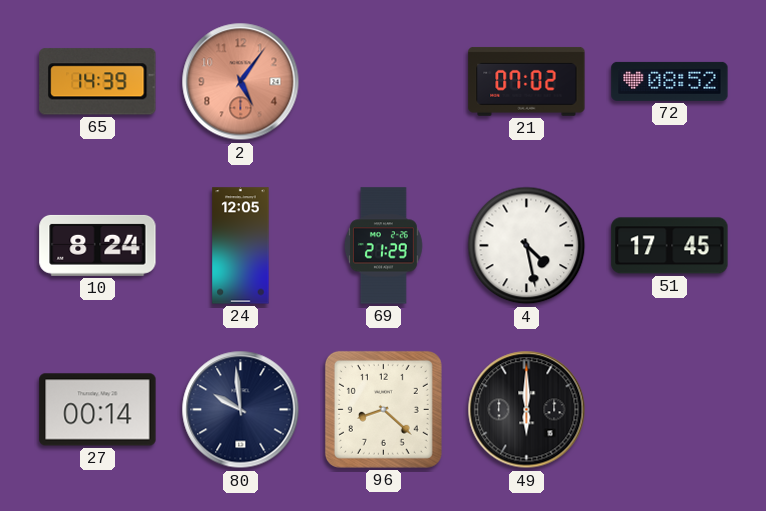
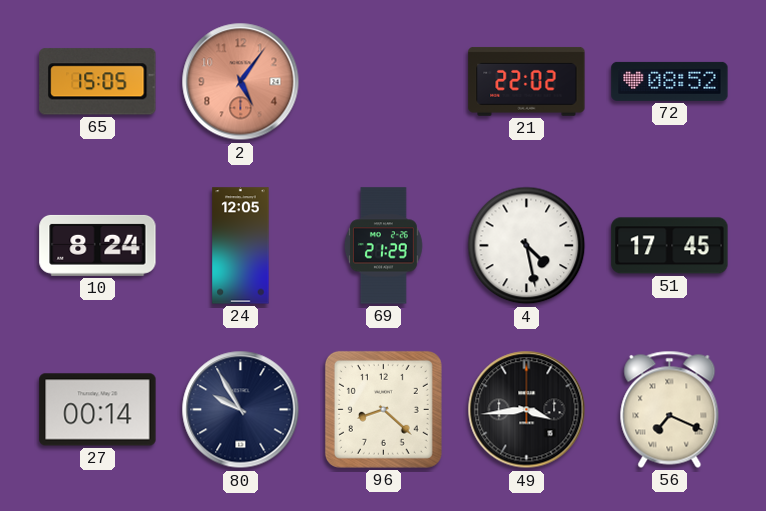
65: 14:39 -> 15:05
21: 07:02 -> 22:02
80: 9:59 -> 9:55
49: 6:00 -> 3:44
56: none -> 7:19
